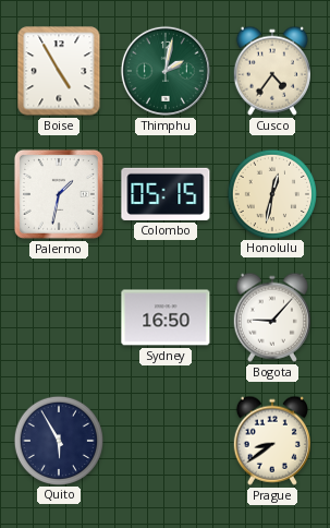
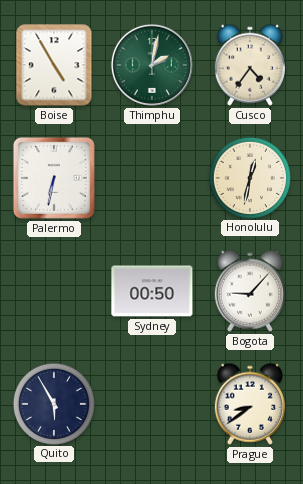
Palermo: 1:32 -> 6:32
Colombo: 05:15 -> none
Sydney: 16:50 -> 00:50
